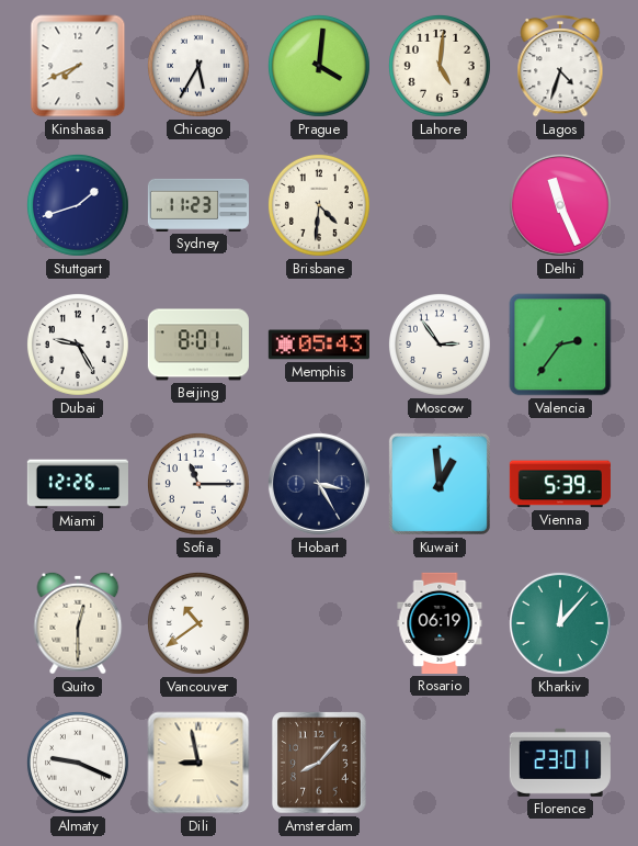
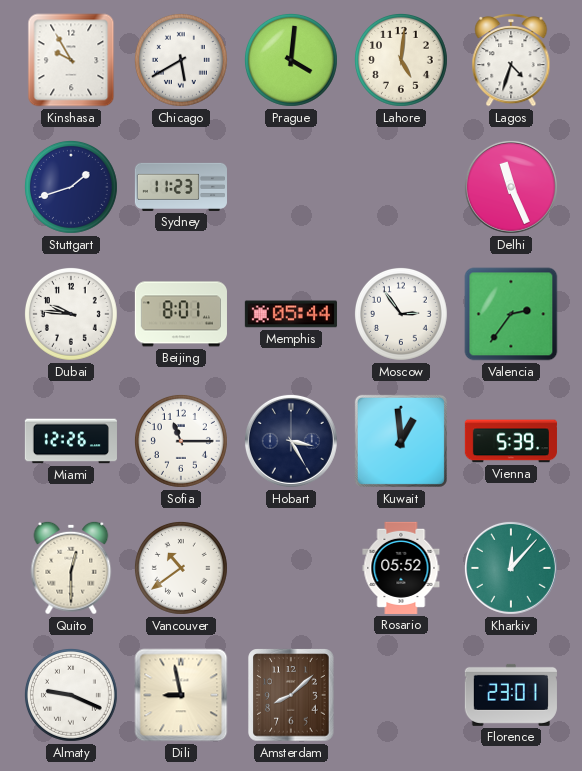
Kinshasa: 7:41 -> 9:55
Chicago: 5:35 -> 5:40
Brisbane: 4:31 -> none
Dubai: 9:25 -> 9:46
Memphis: 05:43 -> 05:44
Rosario: 06:19 -> 05:52
Amsterdam: 8:07 -> 8:08
